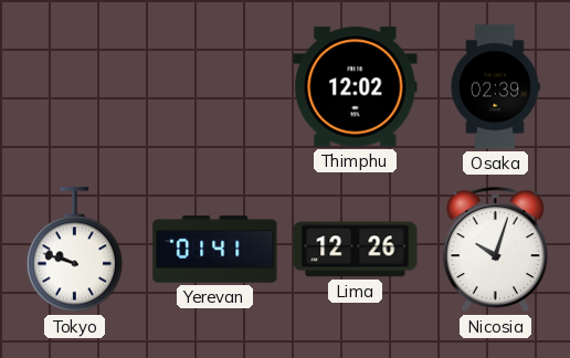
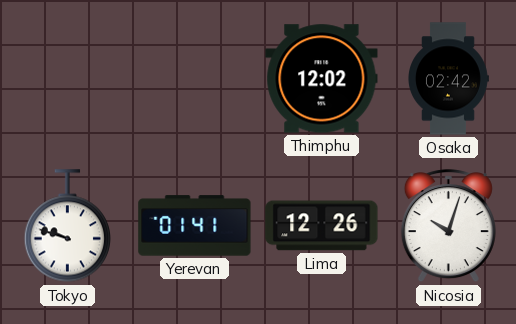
Osaka: 02:39 -> 02:42
